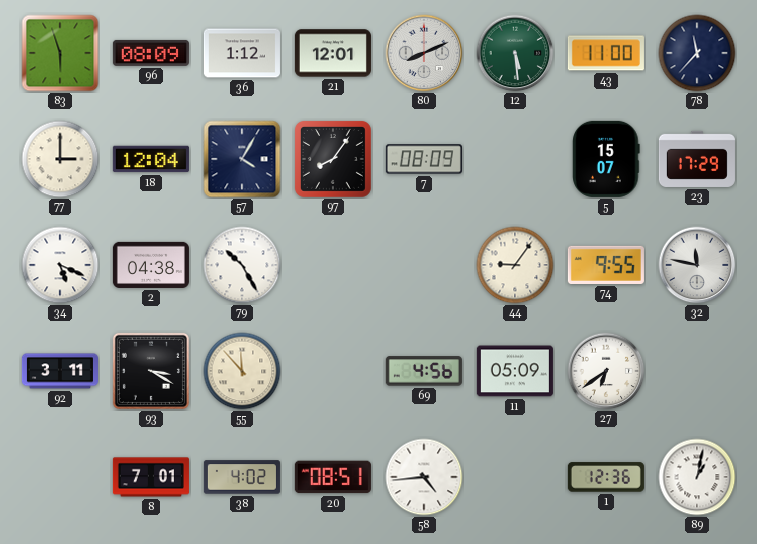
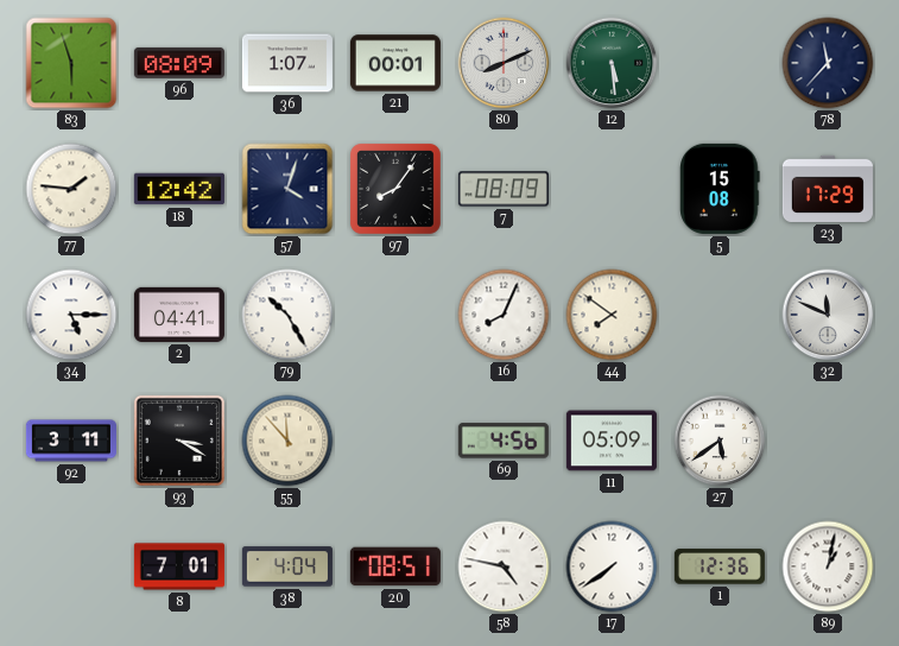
36: 1:12 -> 1:07
21: 12:01 -> 00:01
43: 11:00 -> none
77: 3:00 -> 1:46
18: 12:04 -> 12:42
57: 4:05 -> 4:03
5: 15:07 -> 15:08
34: 5:19 -> 5:15
2: 04:38 -> 04:41
16: none -> 8:04
44: 9:06 -> 7:51
74: 9:55 -> none
32: 11:47 -> 11:49
27: 6:39 -> 5:39
38: 4:02 -> 4:04
58: 4:44 -> 4:47
17: none -> 7:39
